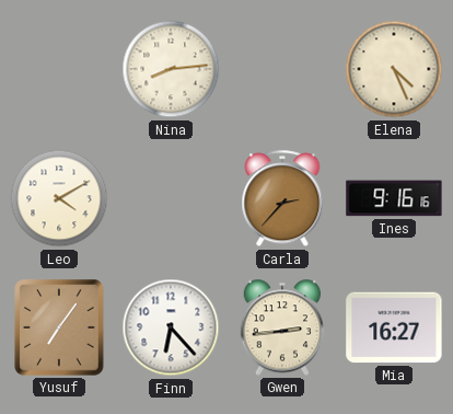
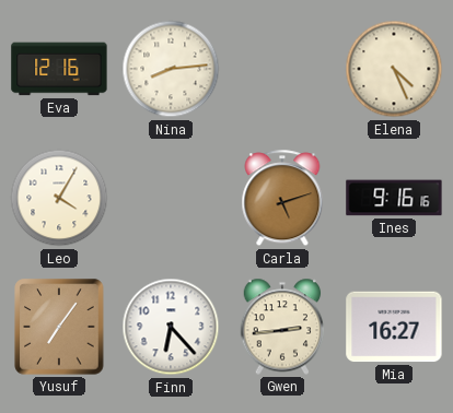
Eva: none -> 12:16
Leo: 4:10 -> 4:05
Carla: 2:37 -> 5:12
